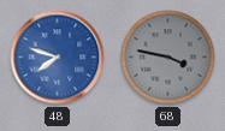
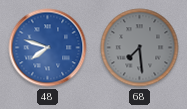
68: 3:47 -> 7:29
